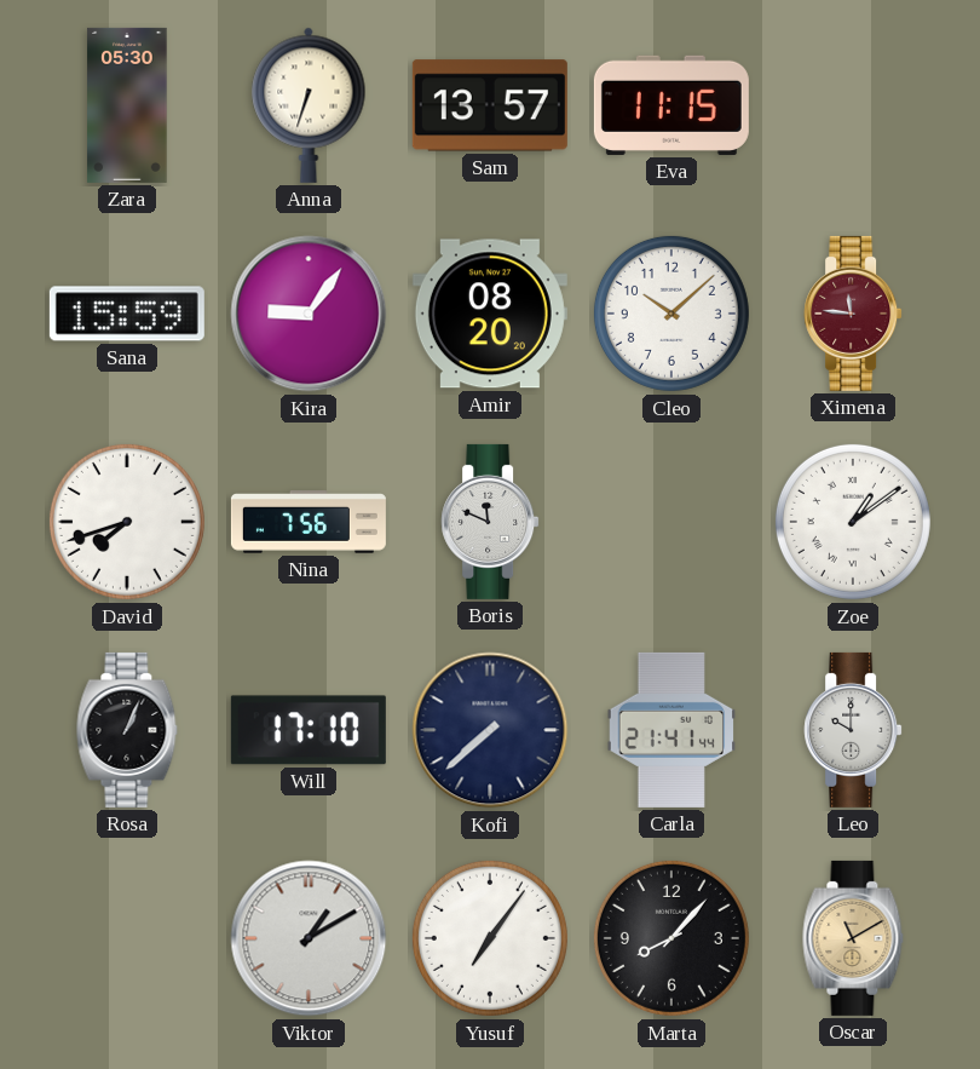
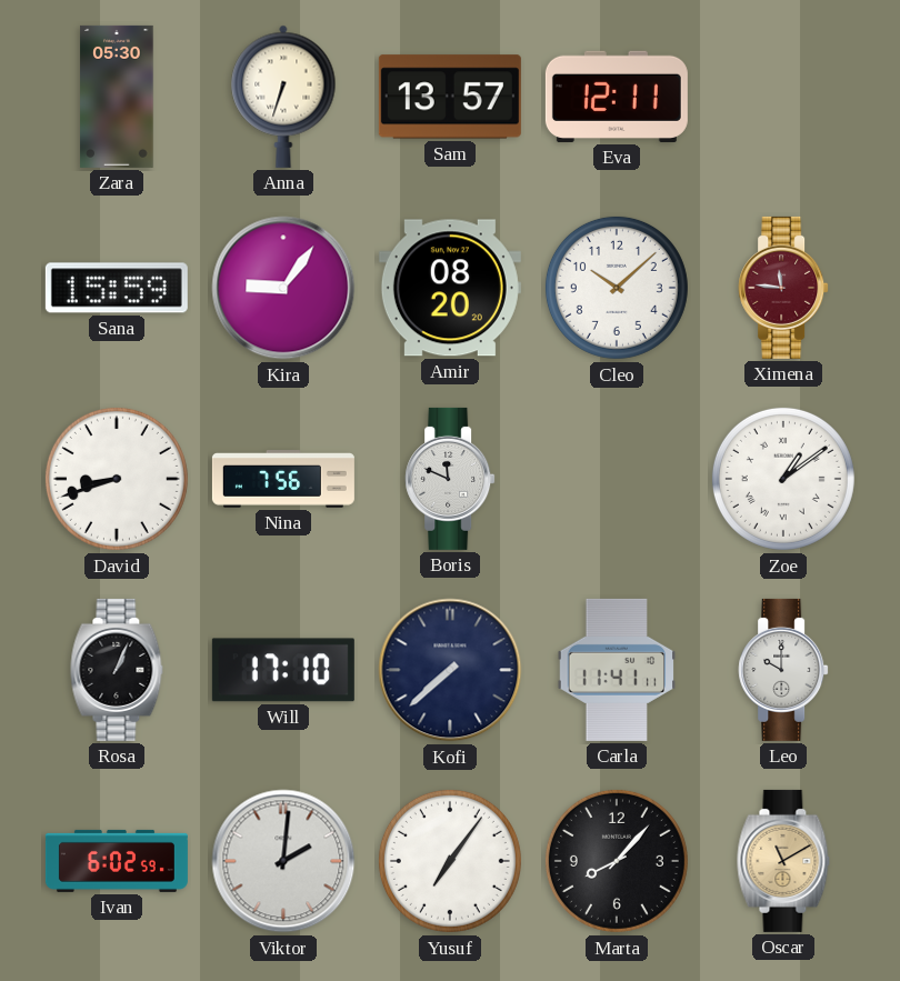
Eva: 11:15 -> 12:11
David: 7:42 -> 8:42
Carla: 21:41 -> 11:41
Ivan: none -> 6:02
Viktor: 1:10 -> 2:01
